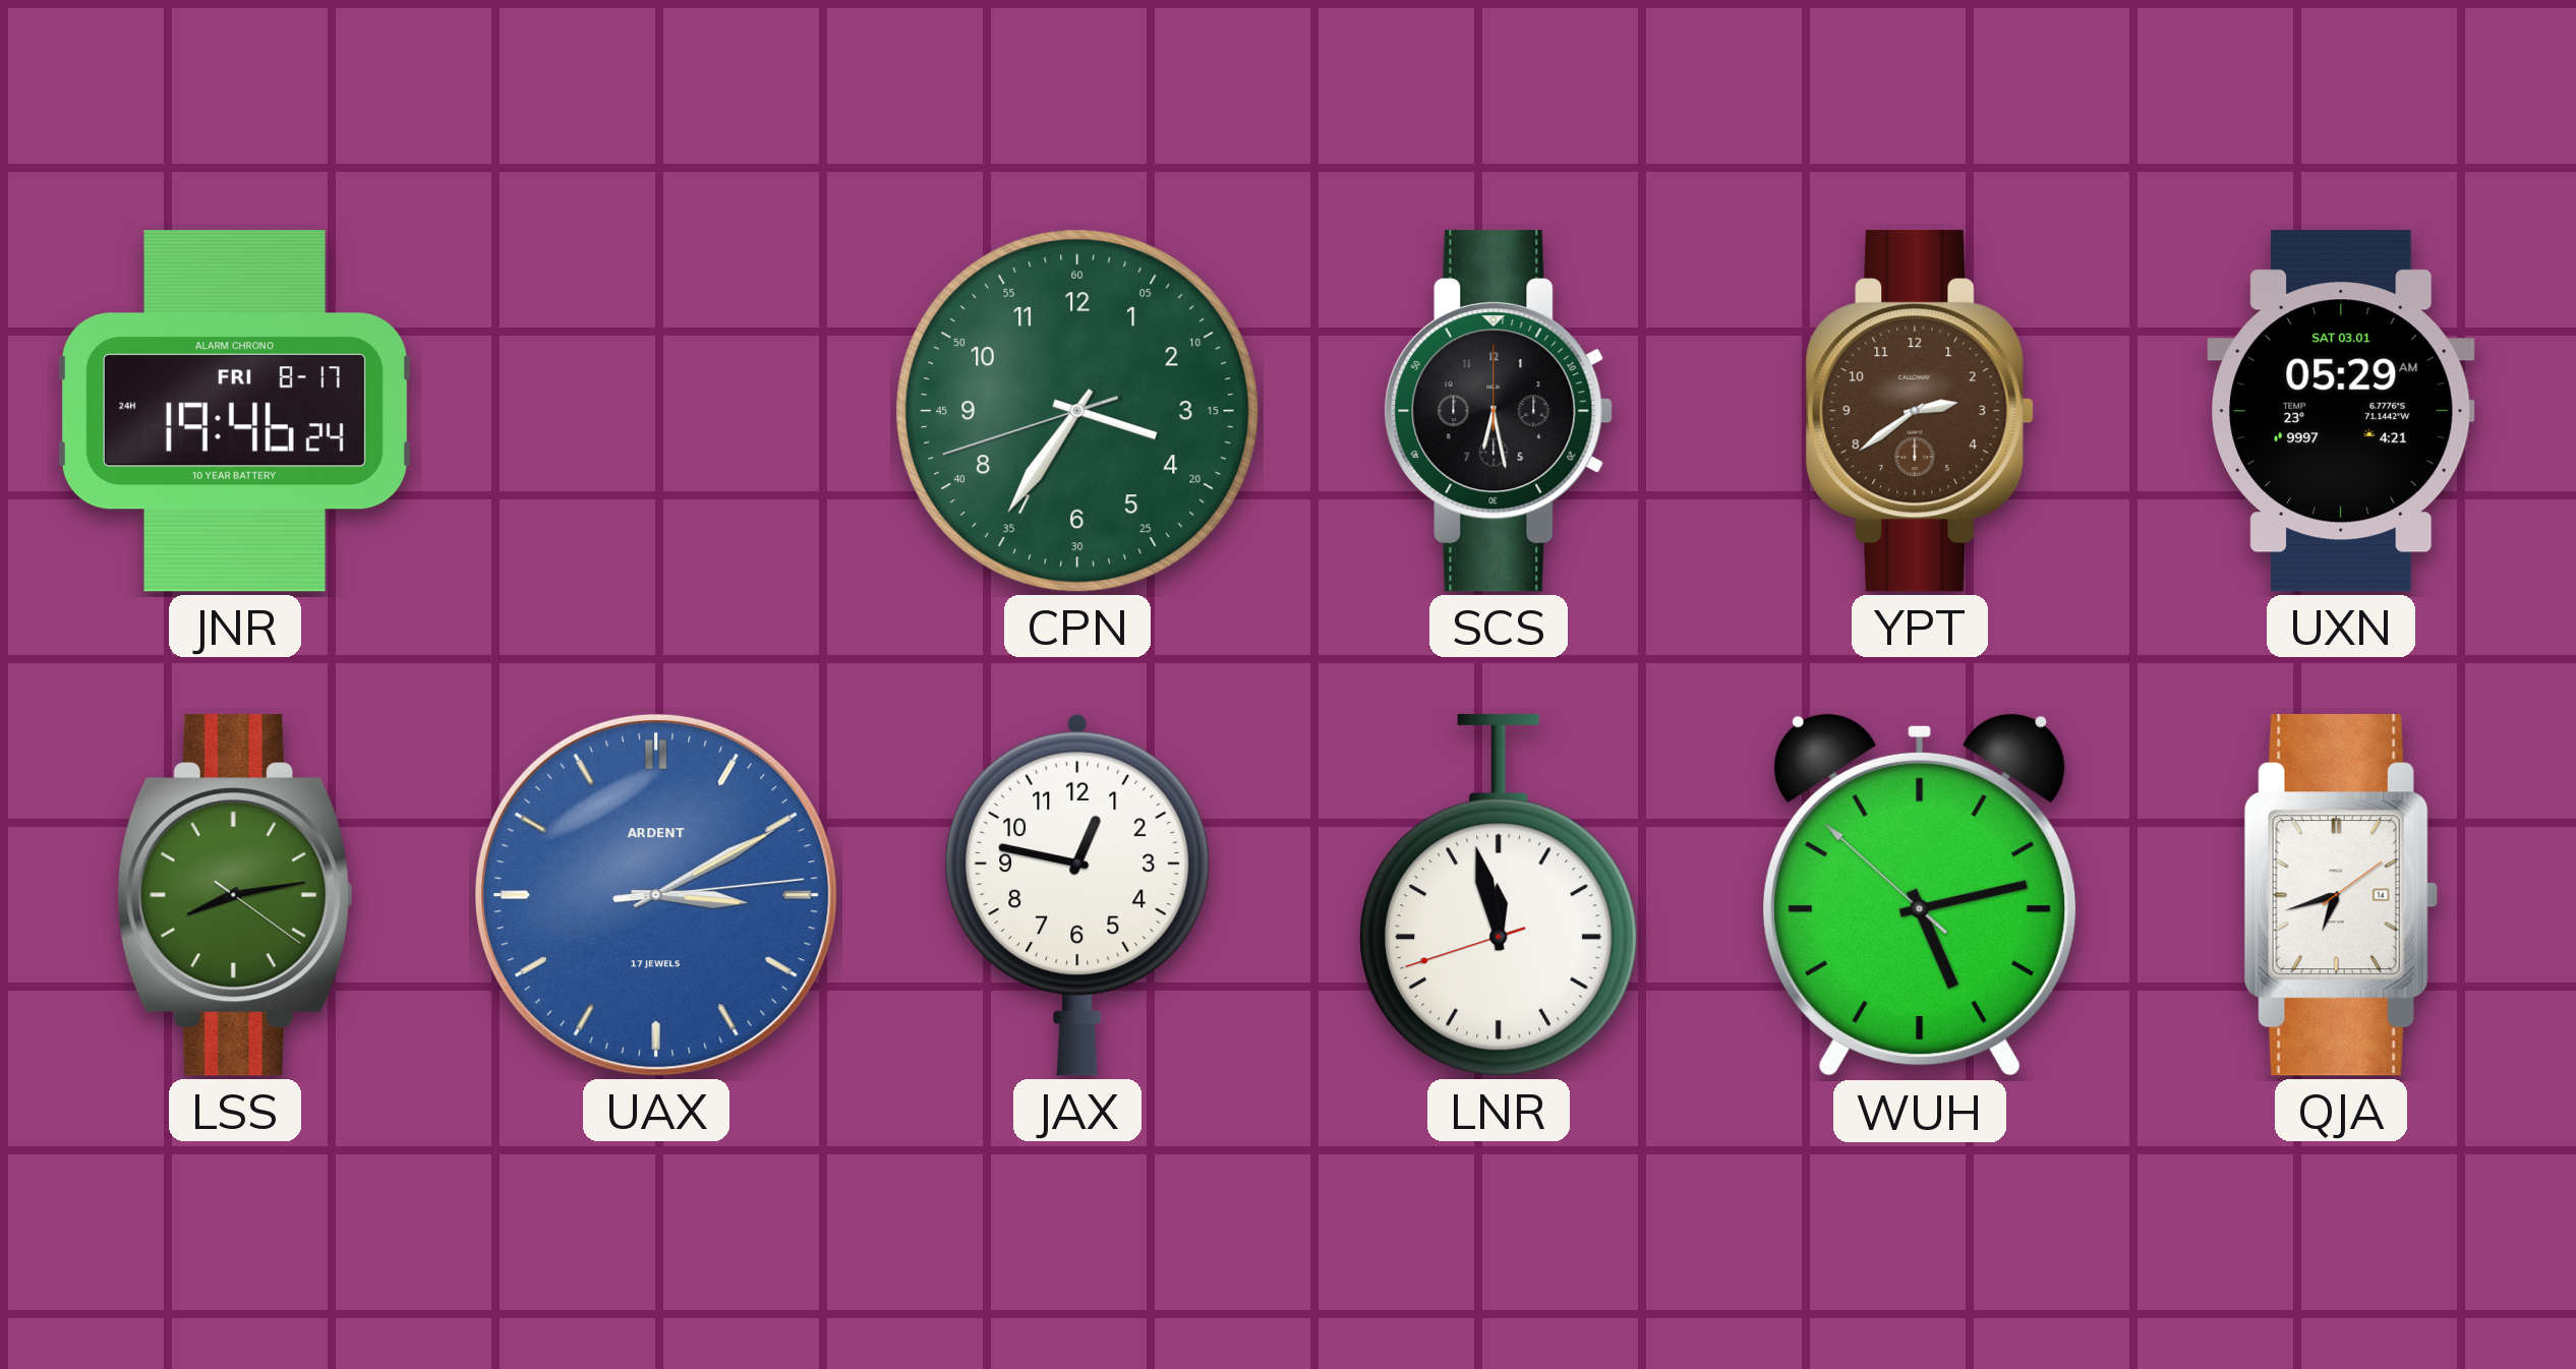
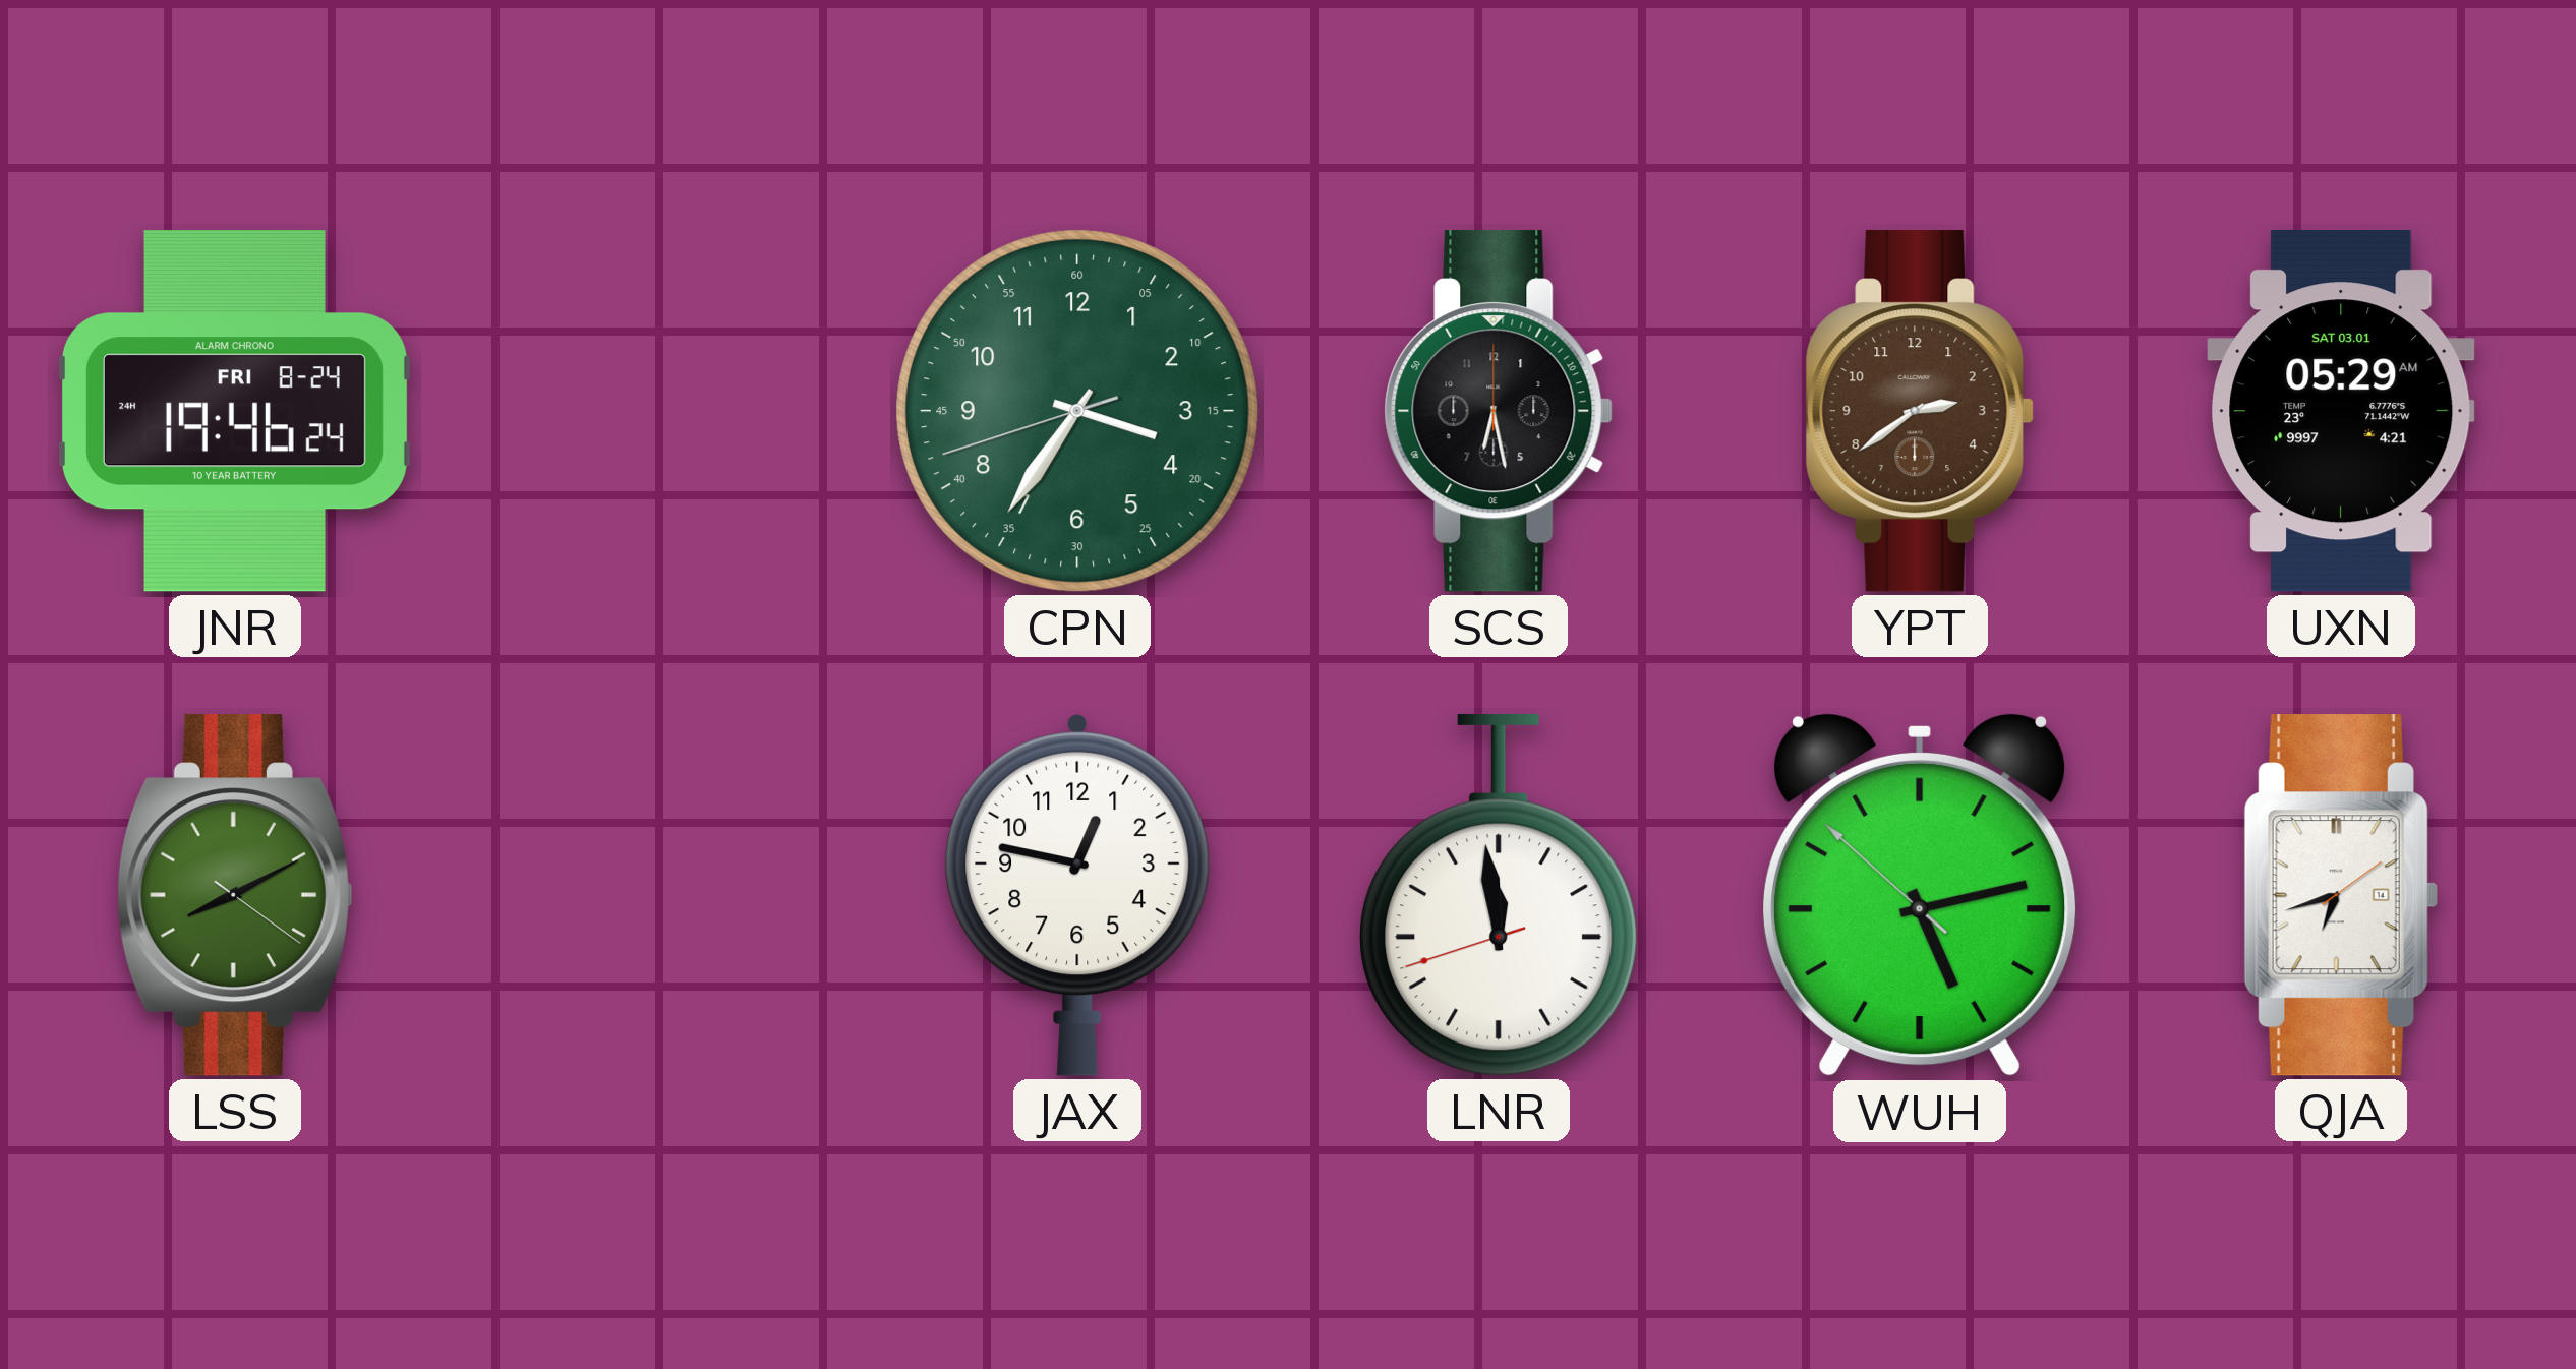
JNR date: FRI 8-17 -> FRI 8-24
LSS: 8:13 -> 8:10
UAX: 3:10 -> none
LNR: 11:57 -> 11:58
